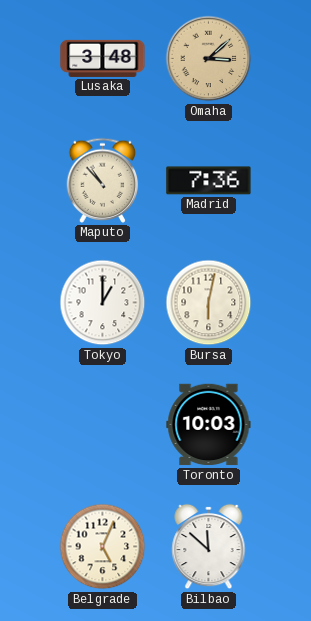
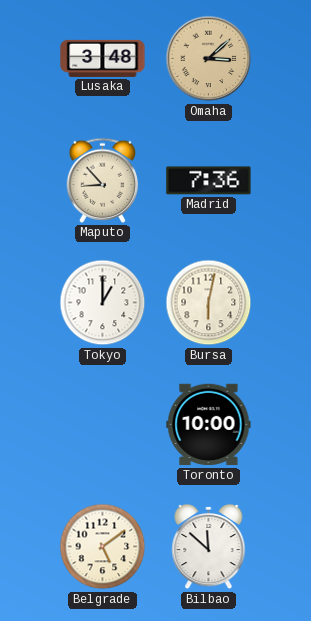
Maputo: 10:53 -> 8:53
Toronto: 10:03 -> 10:00
Belgrade: 5:04 -> 5:09
